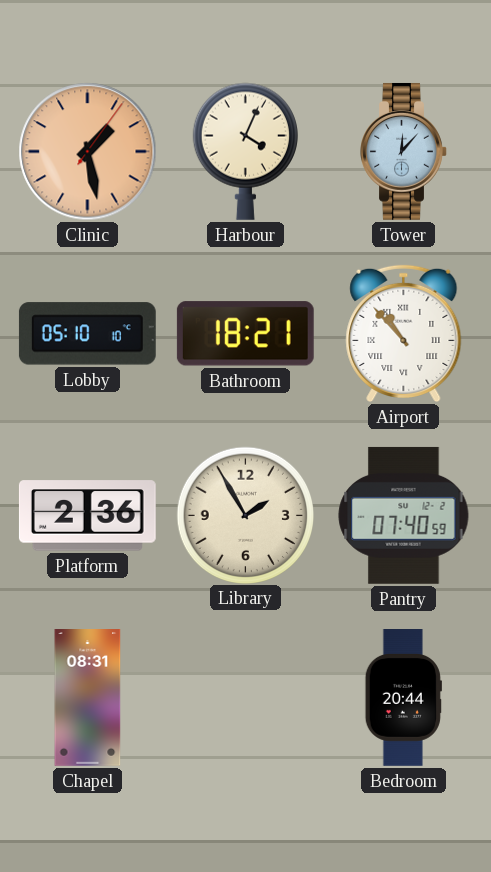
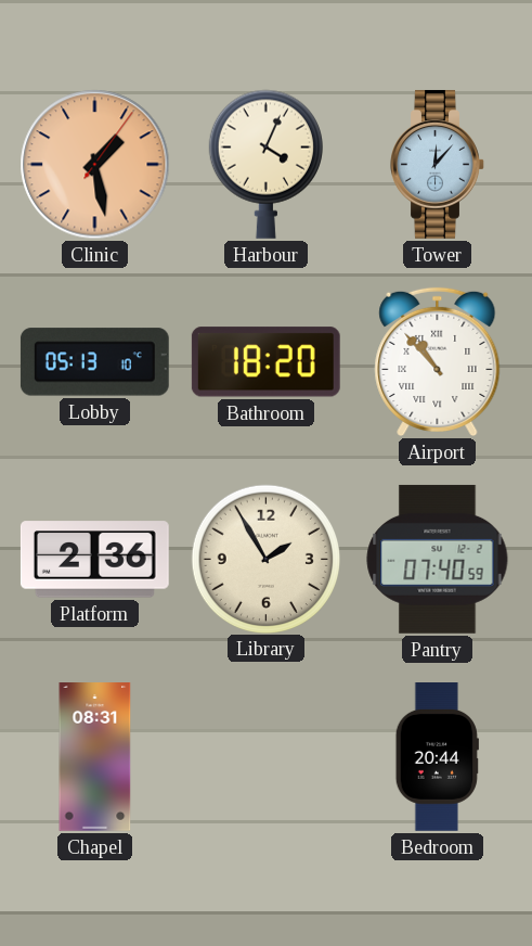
Lobby: 05:10 -> 05:13
Bathroom: 18:21 -> 18:20
